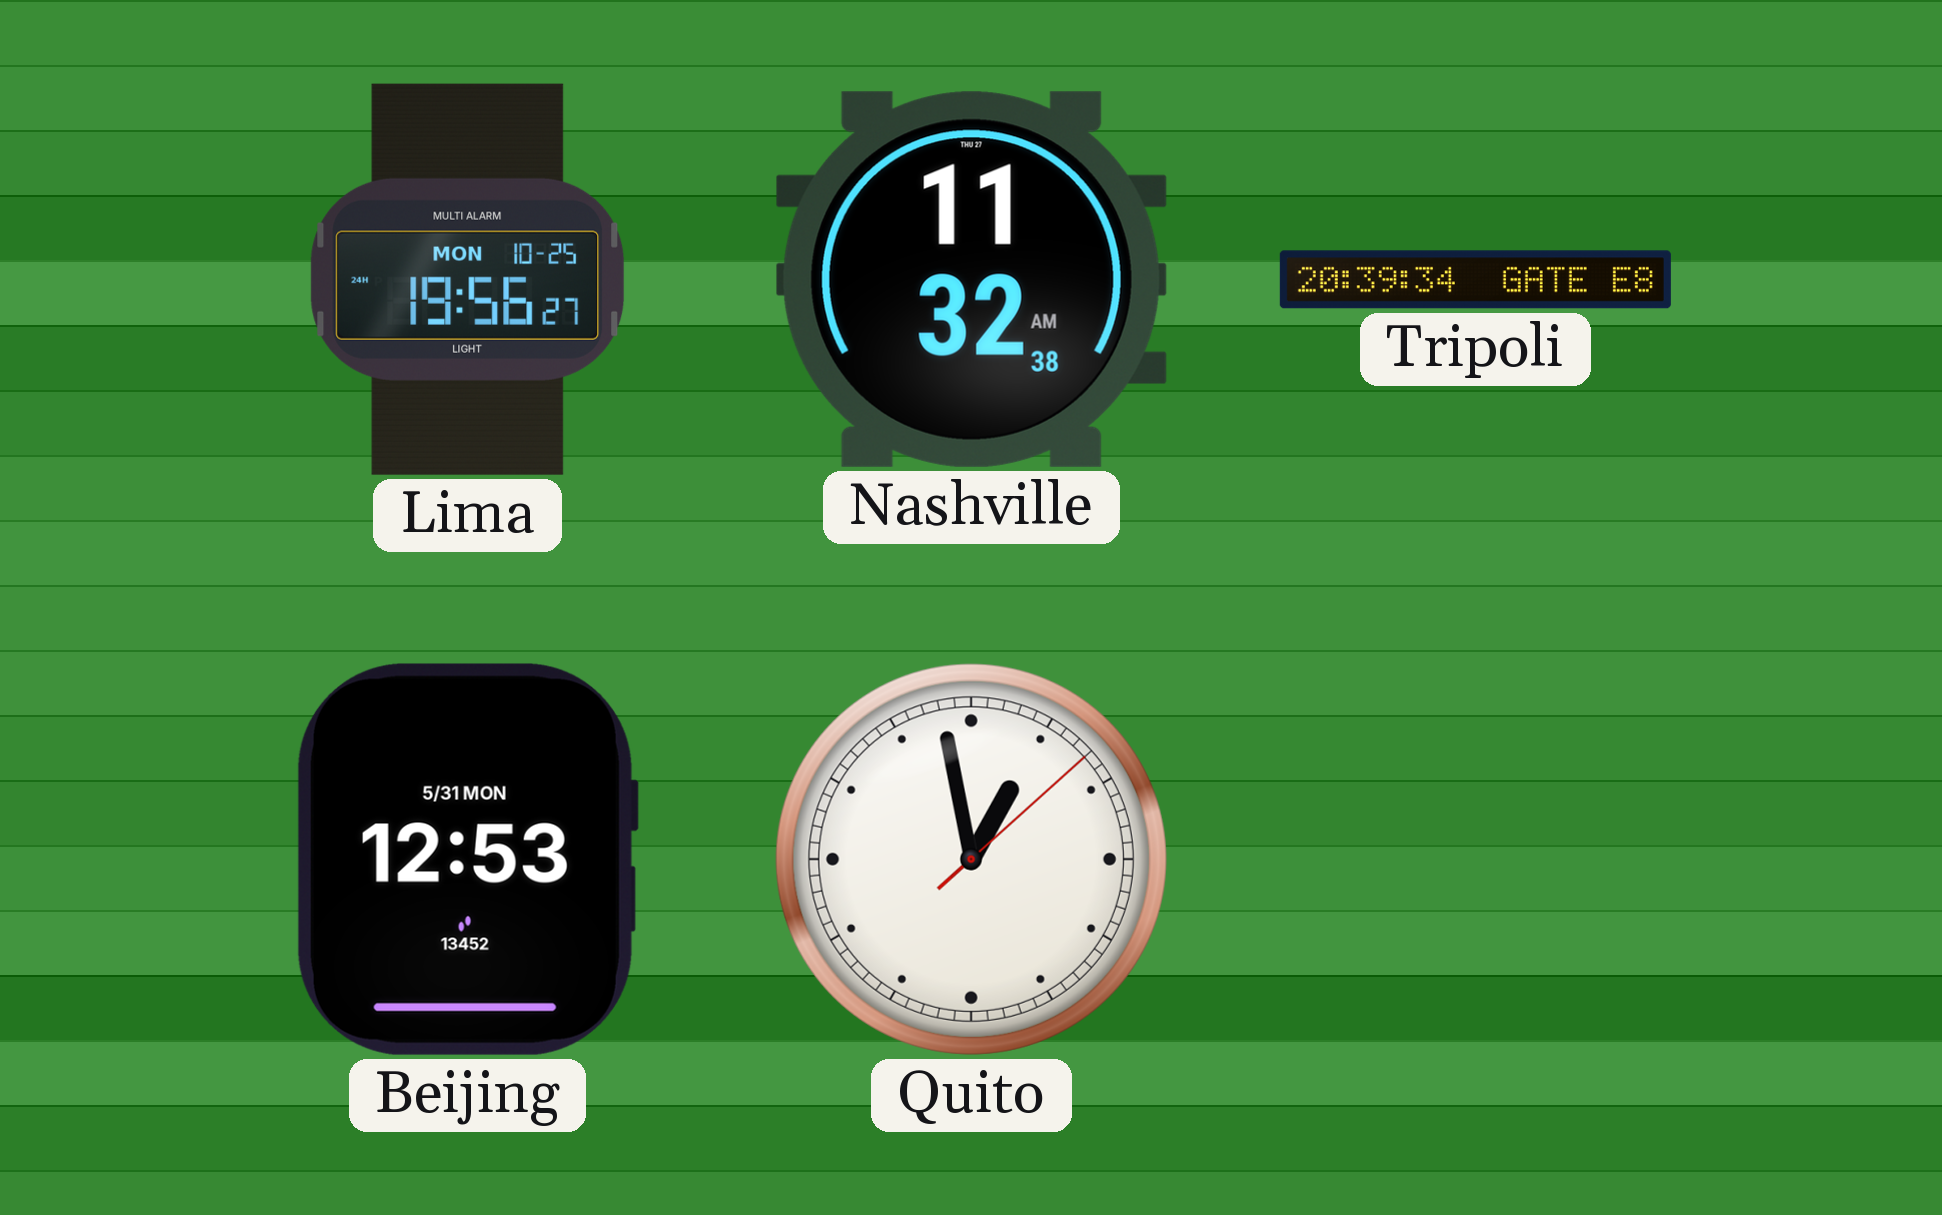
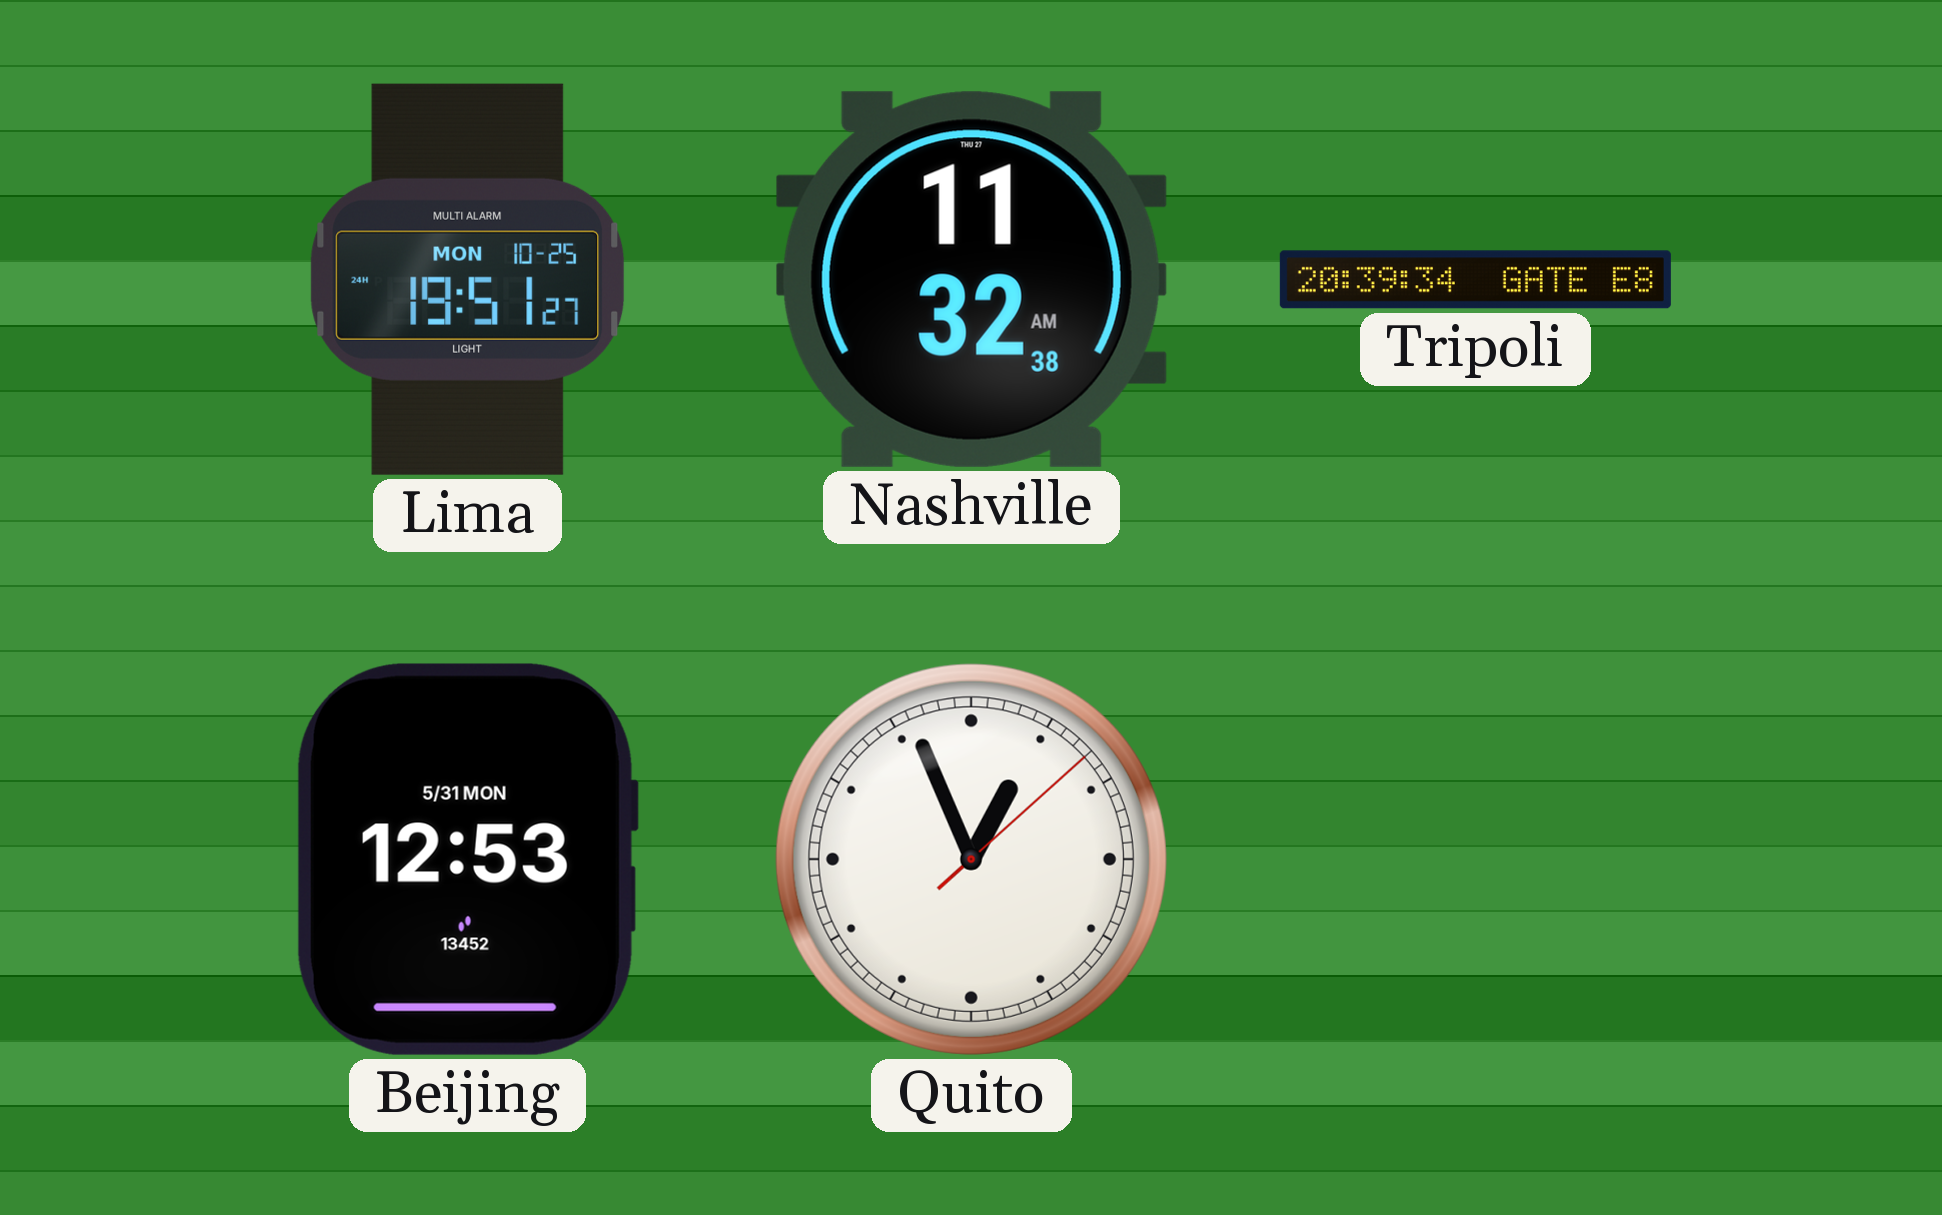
Lima: 19:56 -> 19:51
Quito: 12:58 -> 12:56
